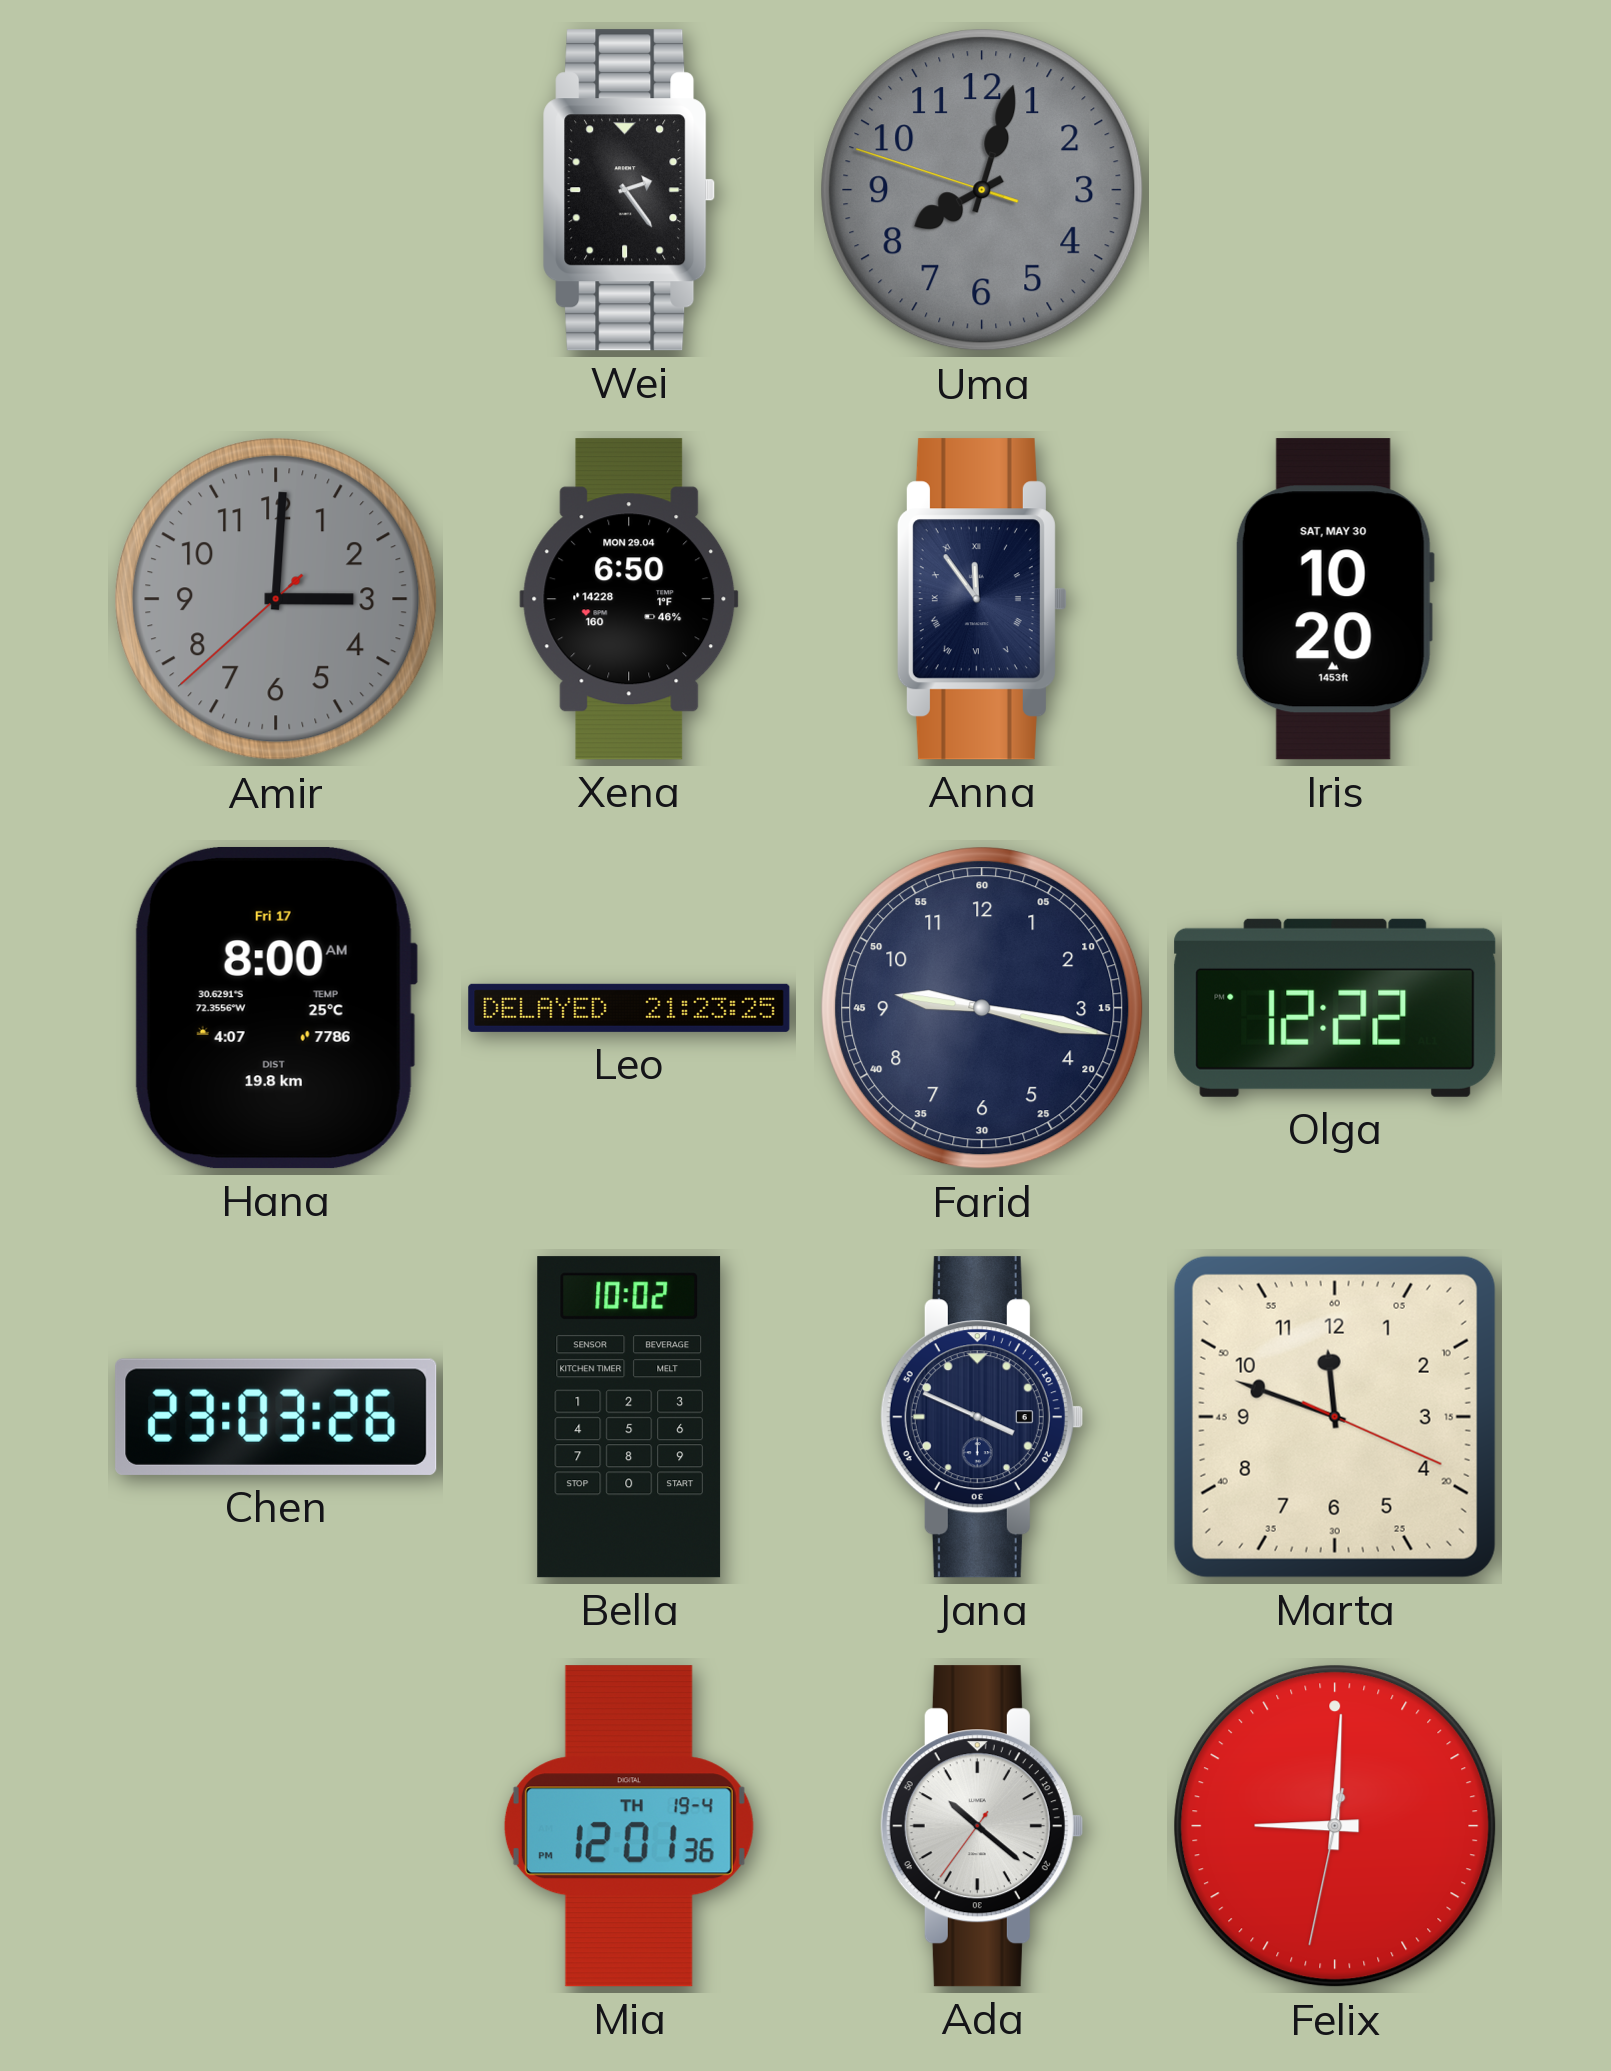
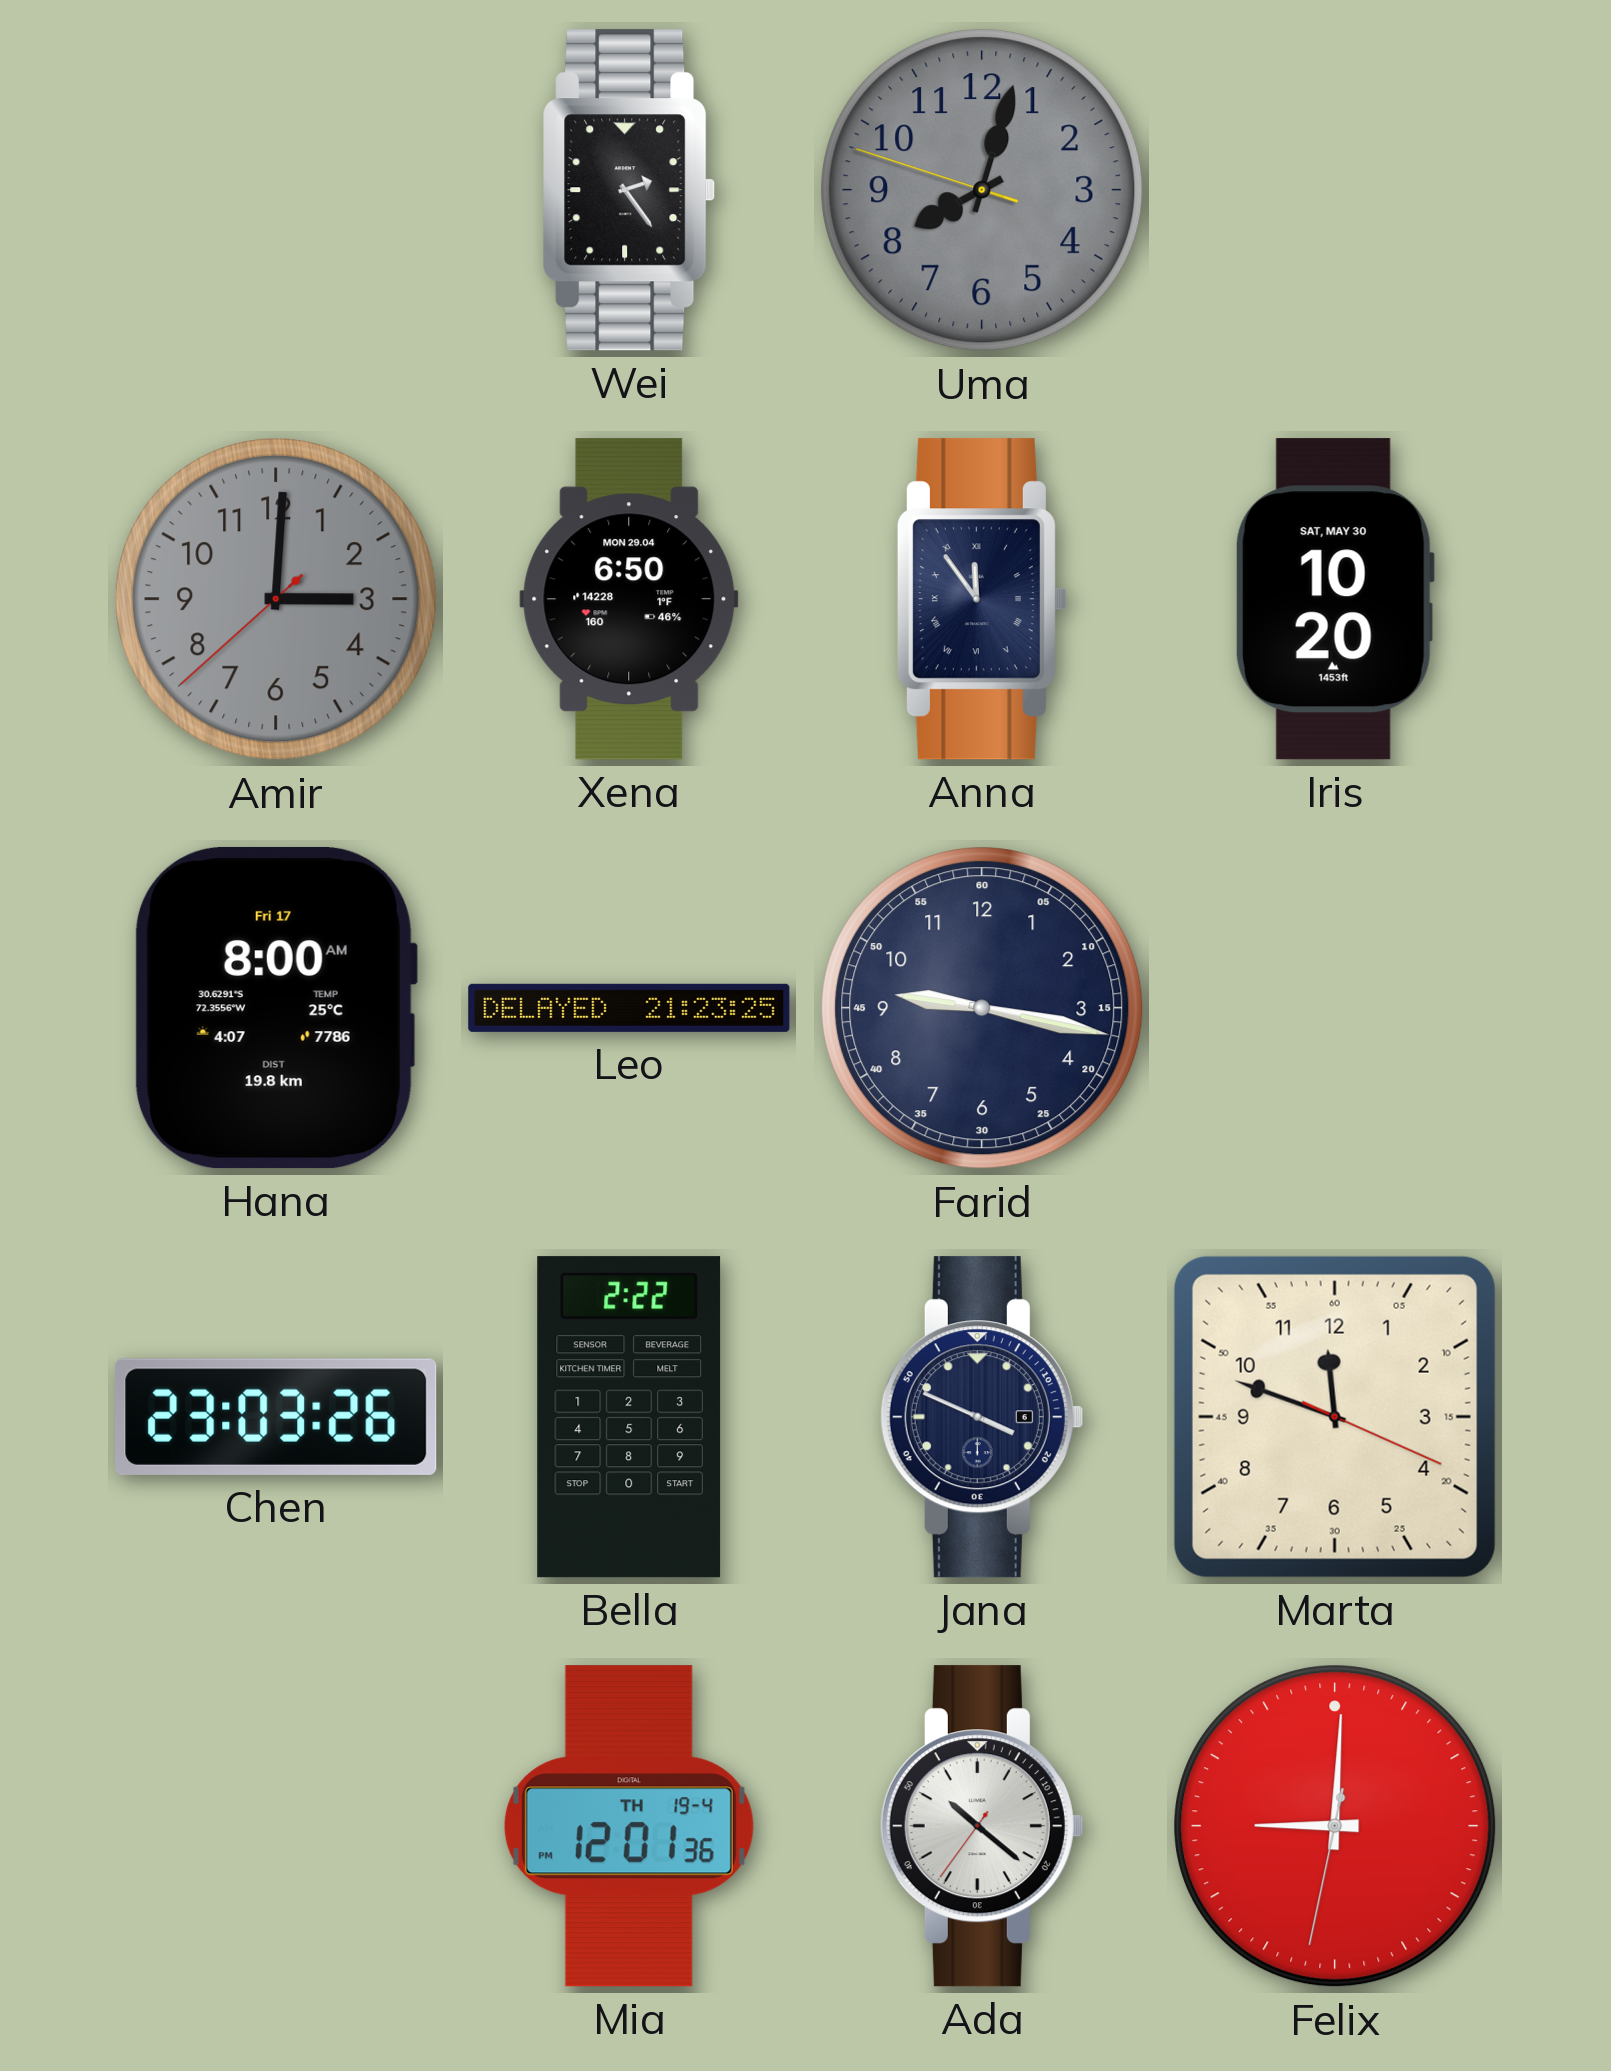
Olga: 12:22 -> none
Bella: 10:02 -> 2:22
